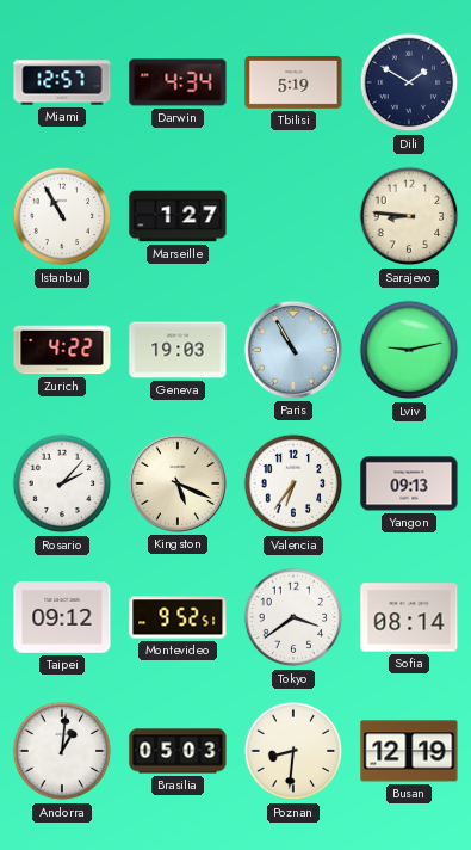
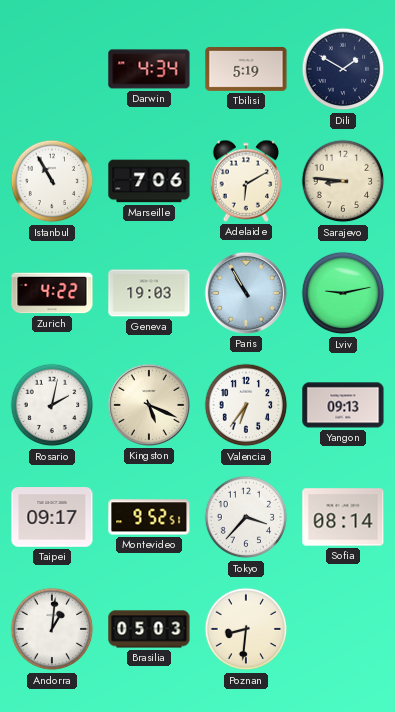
Miami: 12:57 -> none
Marseille: 1:27 -> 7:06
Adelaide: none -> 6:10
Rosario: 2:07 -> 2:02
Taipei: 09:12 -> 09:17
Tokyo: 3:39 -> 3:37
Busan: 12:19 -> none
